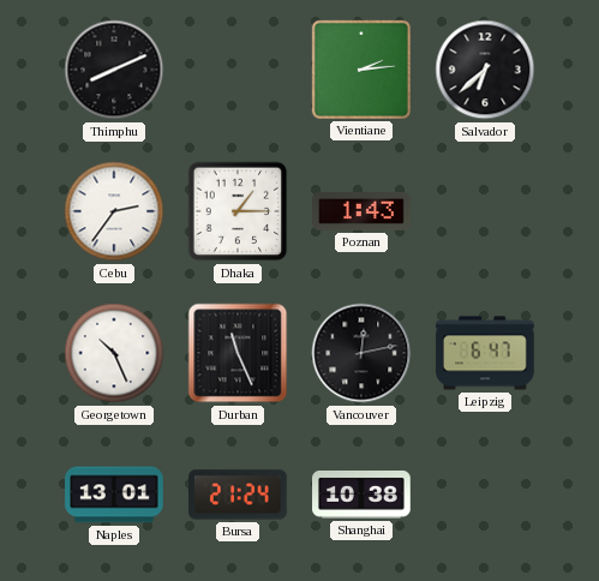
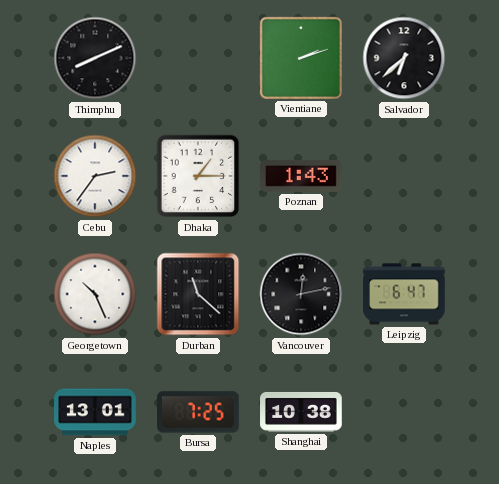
Vientiane: 2:14 -> 2:12
Durban: 11:26 -> 11:22
Bursa: 21:24 -> 7:25
